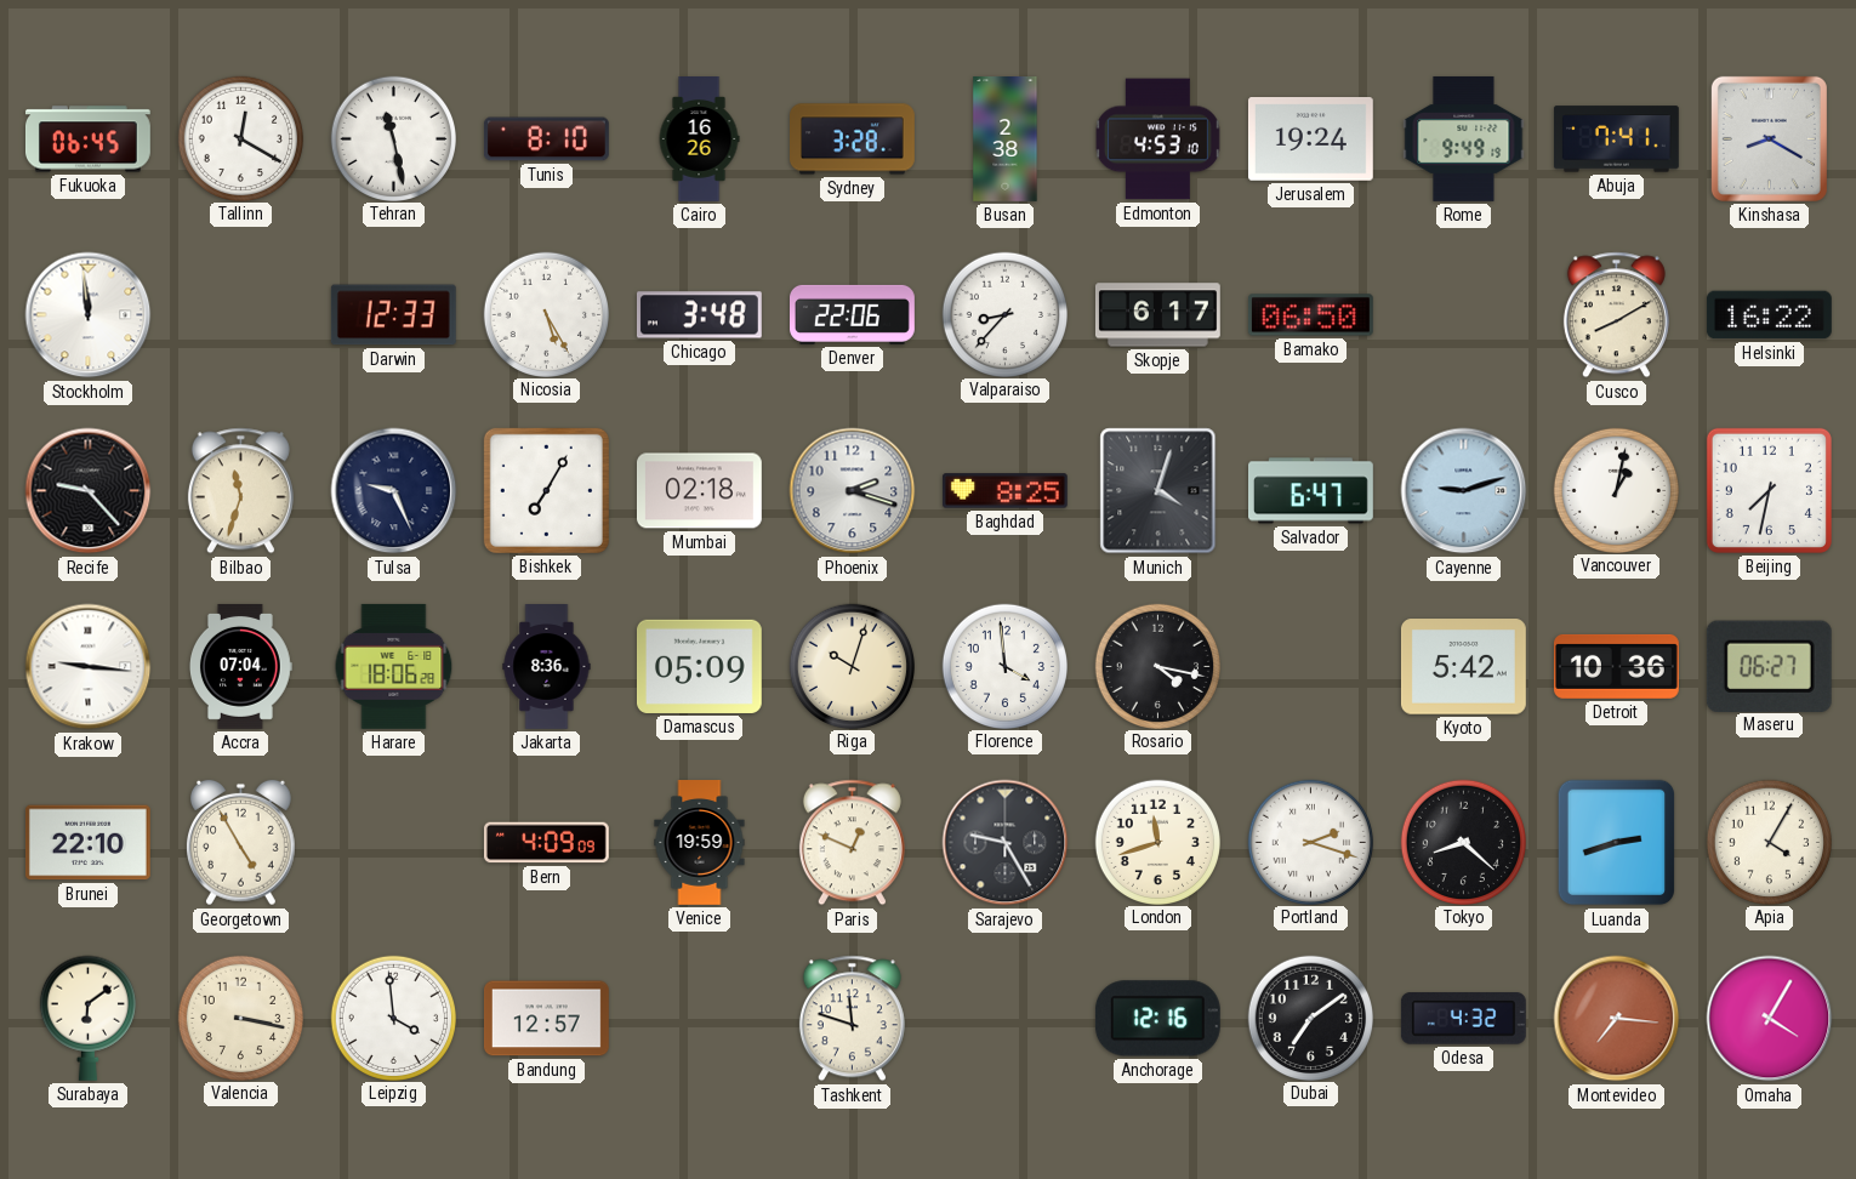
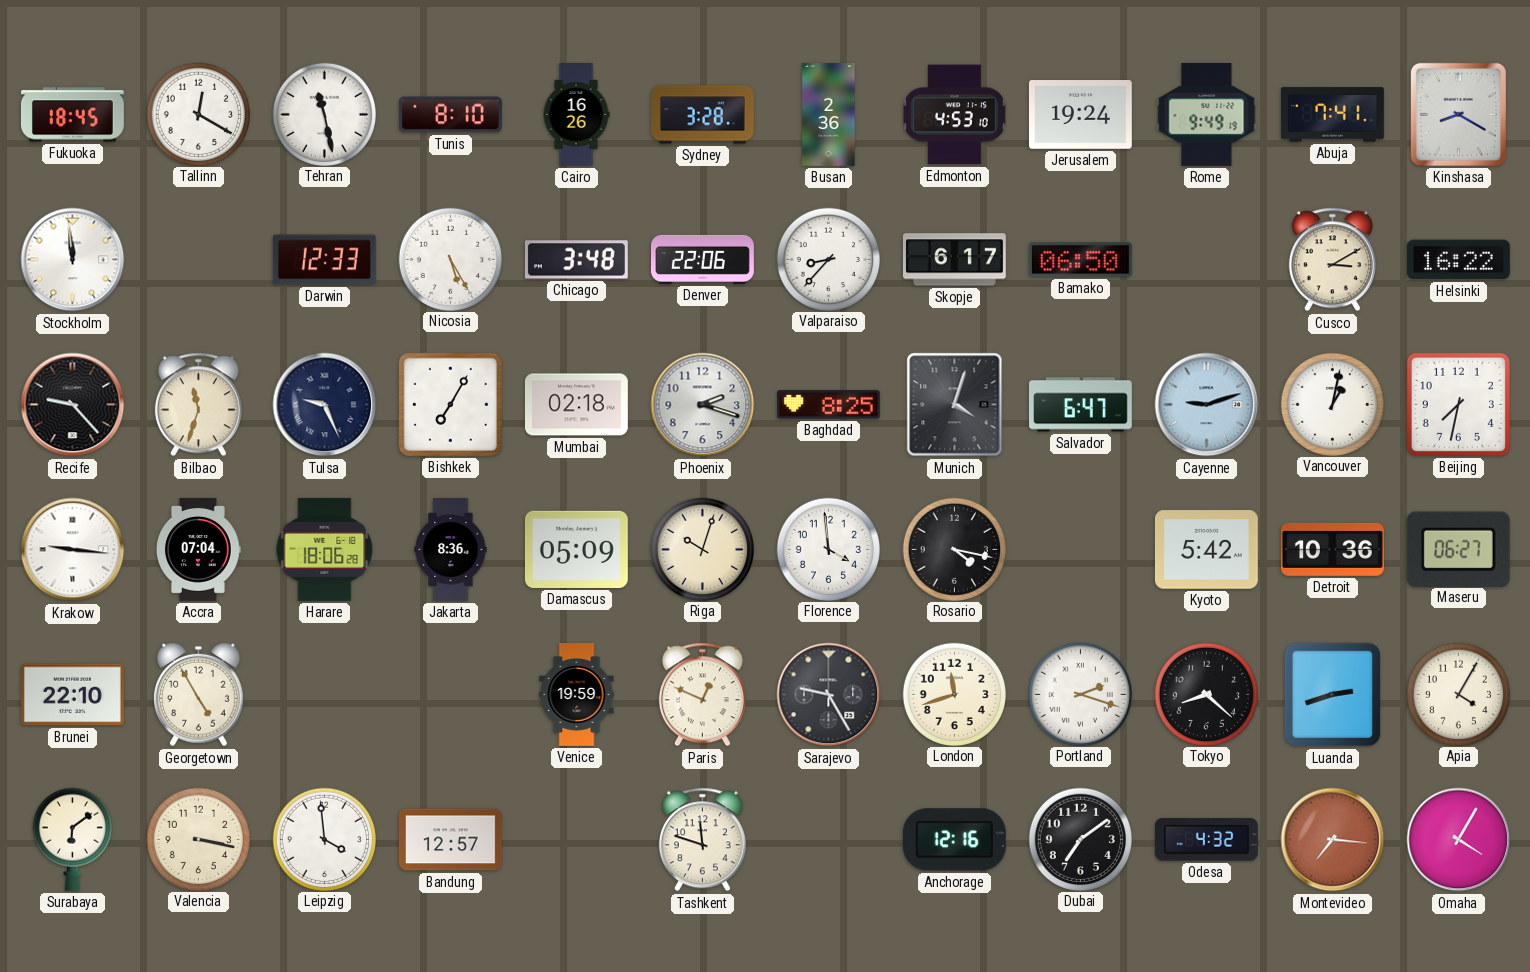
Fukuoka: 06:45 -> 18:45
Busan: 2:38 -> 2:36
Cusco: 8:10 -> 3:10
Bern: 4:09 -> none
